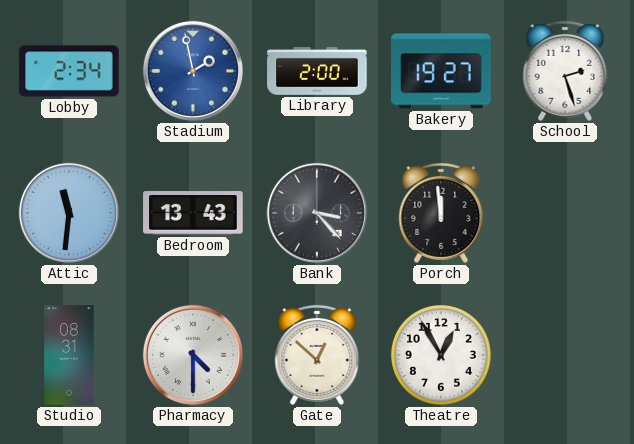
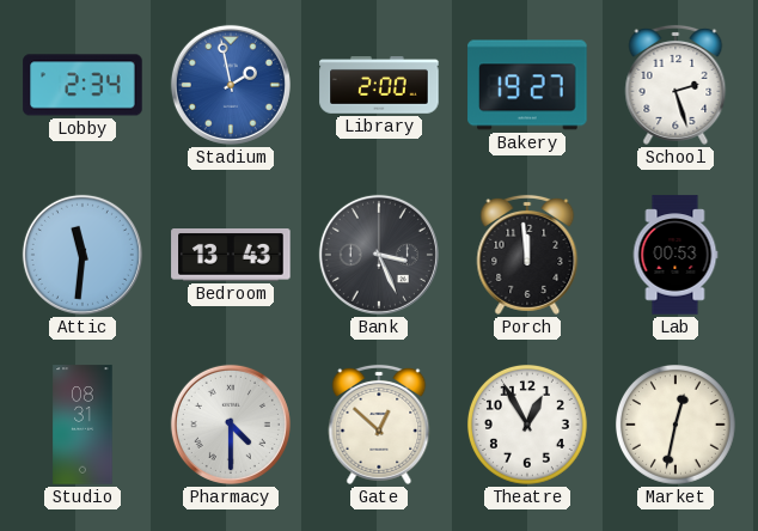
Bank: 3:23 -> 3:26
Lab: none -> 00:53
Market: none -> 12:32
